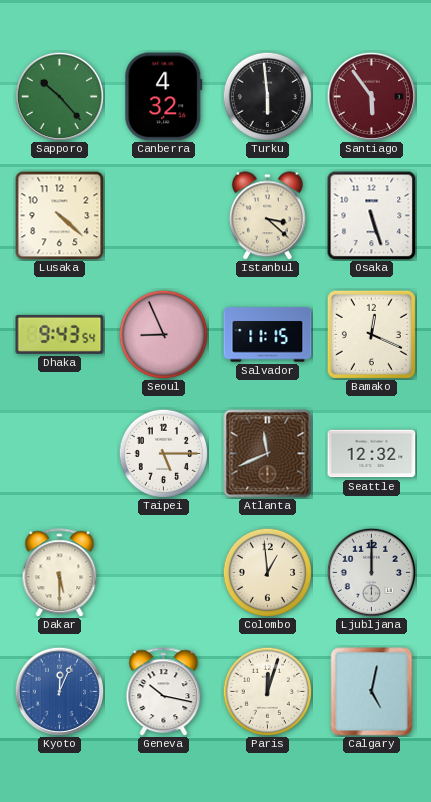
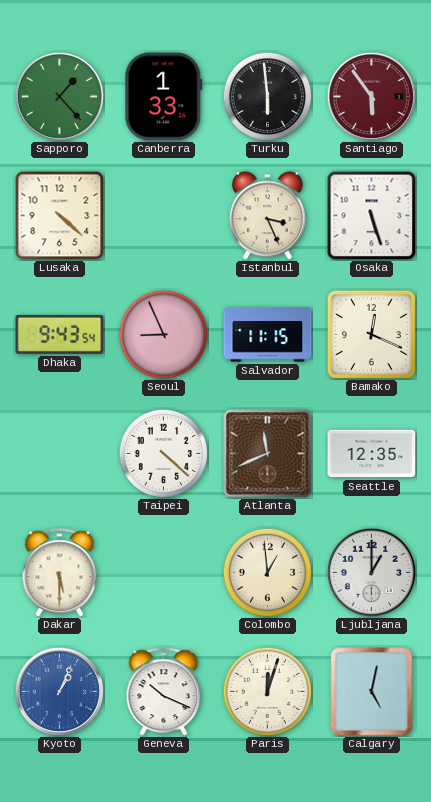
Sapporo: 10:23 -> 1:23
Canberra: 4:32 -> 1:33
Istanbul: 3:22 -> 3:26
Taipei: 5:15 -> 4:22
Seattle: 12:32 -> 12:35
Ljubljana: 12:00 -> 1:00
Kyoto: 12:04 -> 1:04
Geneva: 10:17 -> 10:19
